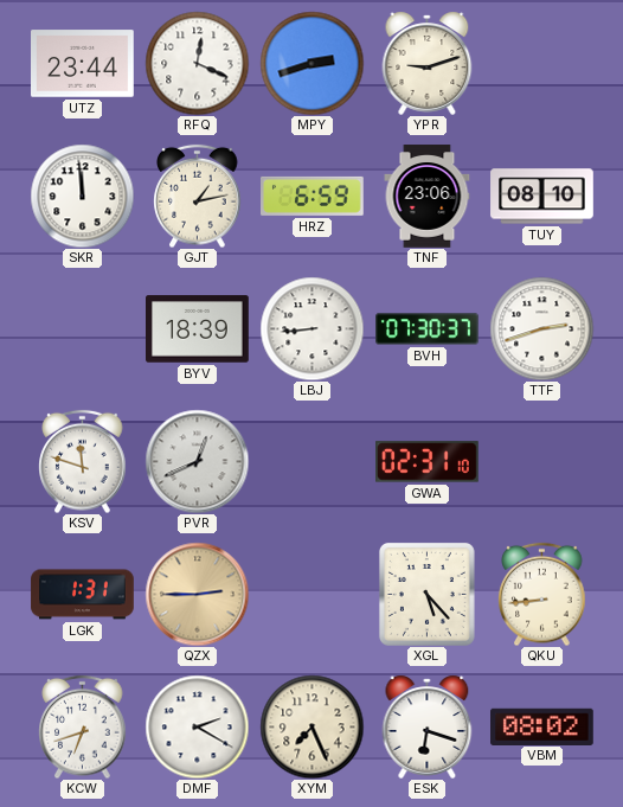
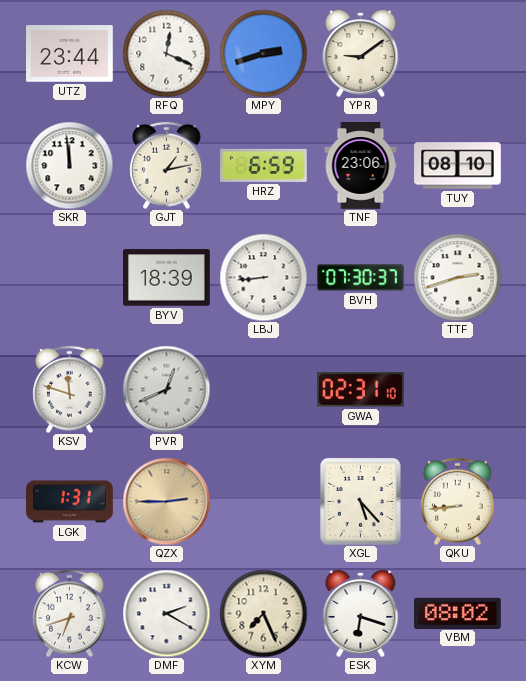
YPR: 9:12 -> 9:09
